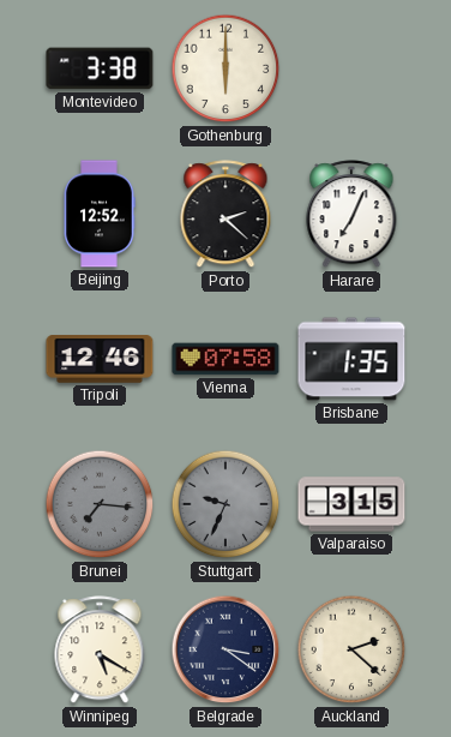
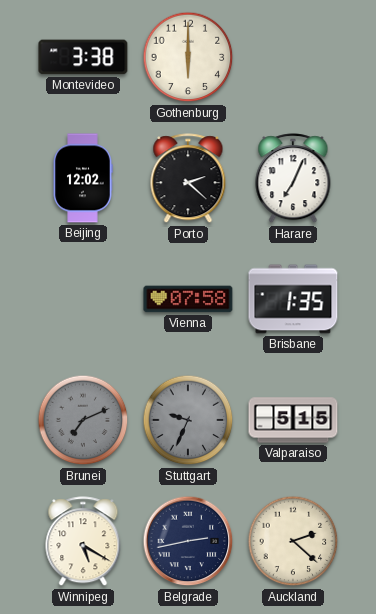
Beijing: 12:52 -> 12:02
Tripoli: 12:46 -> none
Brunei: 7:16 -> 7:11
Valparaiso: 3:15 -> 5:15
Belgrade: 3:21 -> 2:43
